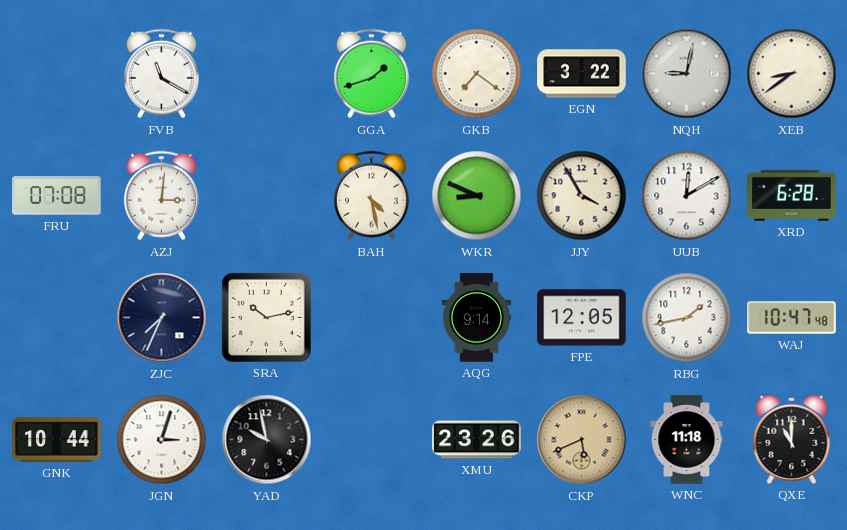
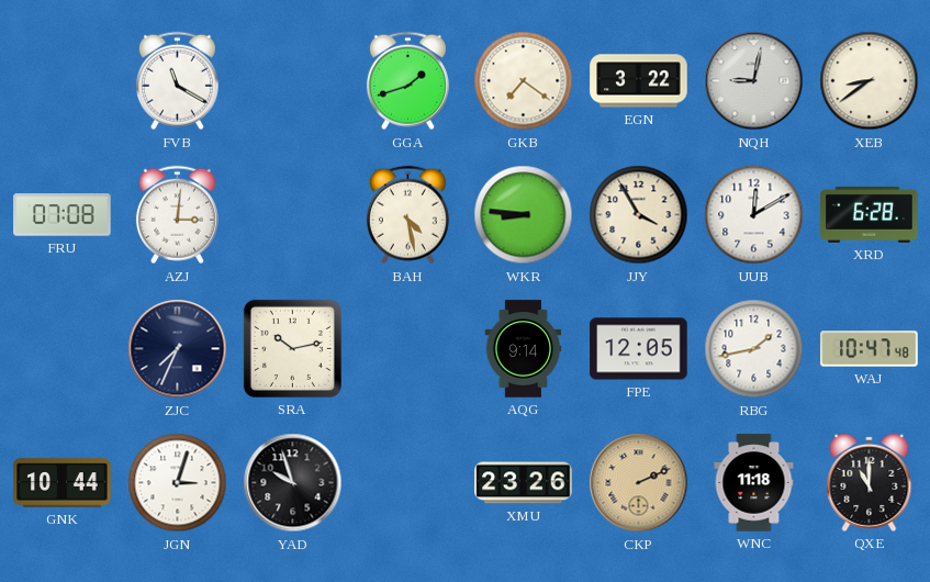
WKR: 8:49 -> 8:46
YAD: 9:58 -> 9:57
CKP: 5:41 -> 2:11
